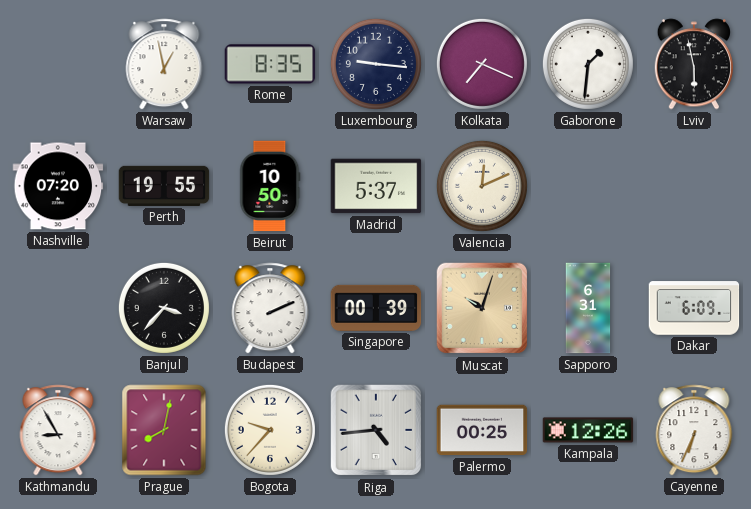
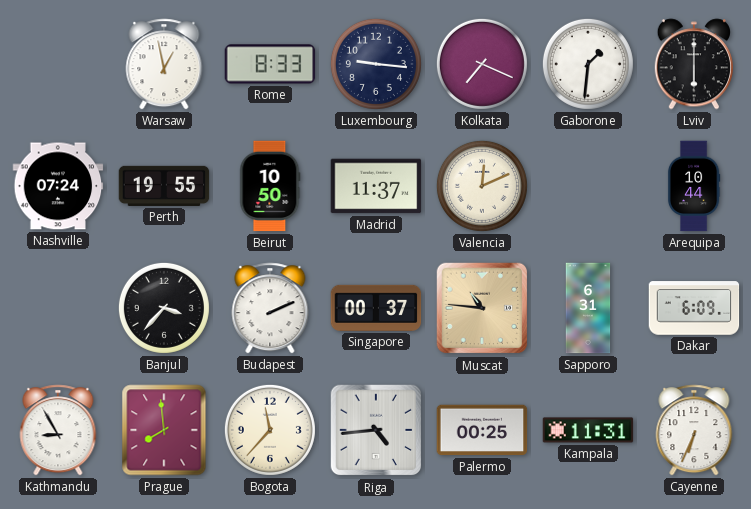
Rome: 8:35 -> 8:33
Lviv: 5:58 -> 6:00
Nashville: 07:20 -> 07:24
Madrid: 5:37 -> 11:37
Arequipa: none -> 10:44
Singapore: 00:39 -> 00:37
Muscat: 10:03 -> 10:46
Prague: 8:02 -> 7:59
Bogota: 9:37 -> 11:37
Kampala: 12:26 -> 11:31
